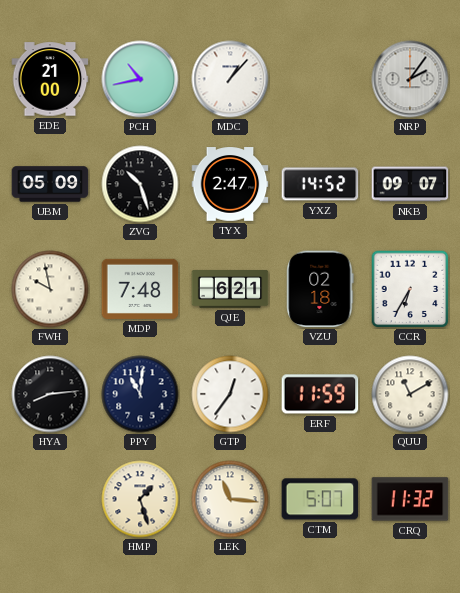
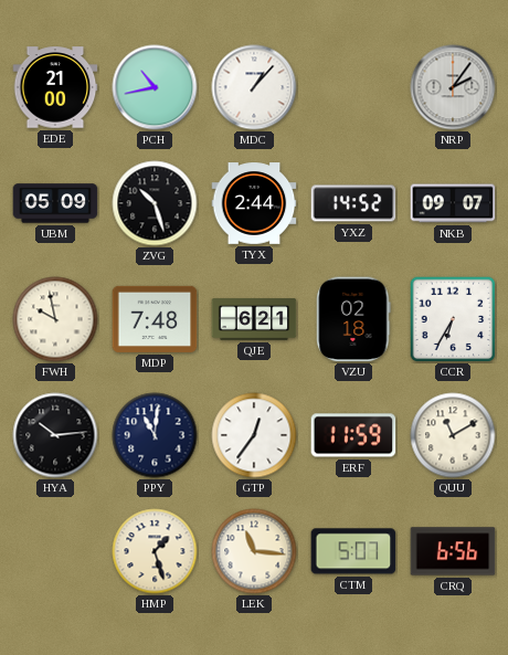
TYX: 2:47 -> 2:44
HYA: 8:14 -> 10:14
CRQ: 11:32 -> 6:56
